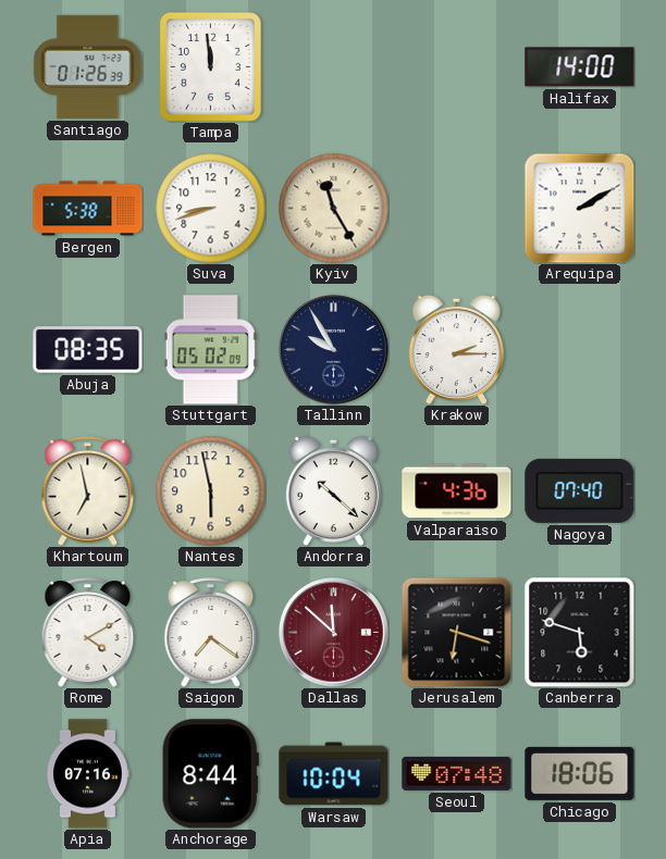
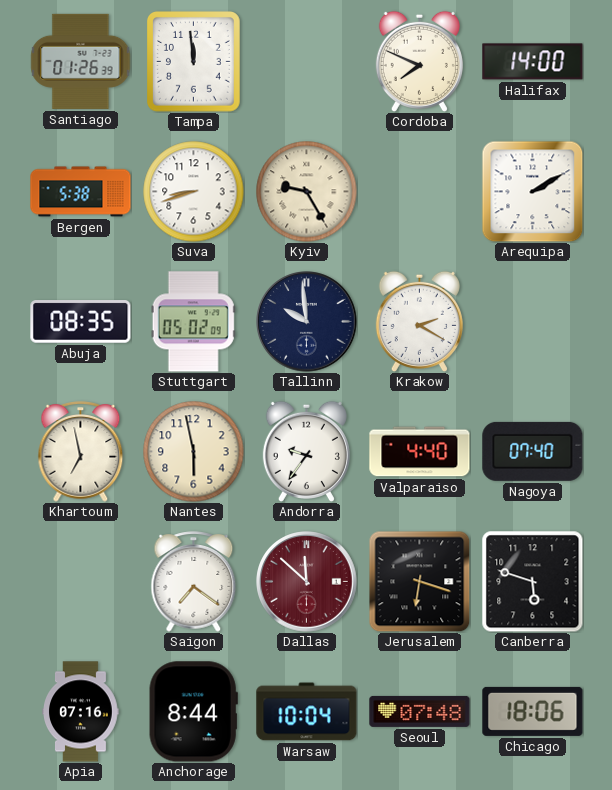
Cordoba: none -> 7:49
Kyiv: 11:25 -> 9:25
Tallinn: 9:55 -> 9:59
Krakow: 2:15 -> 2:20
Andorra: 10:22 -> 9:36
Valparaiso: 4:36 -> 4:40
Rome: 4:10 -> none
